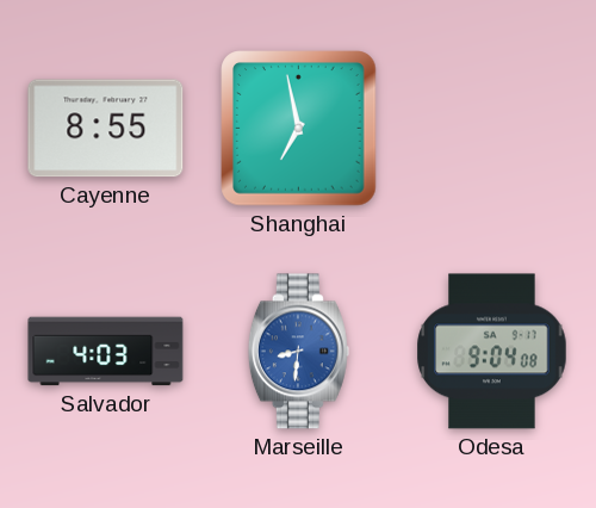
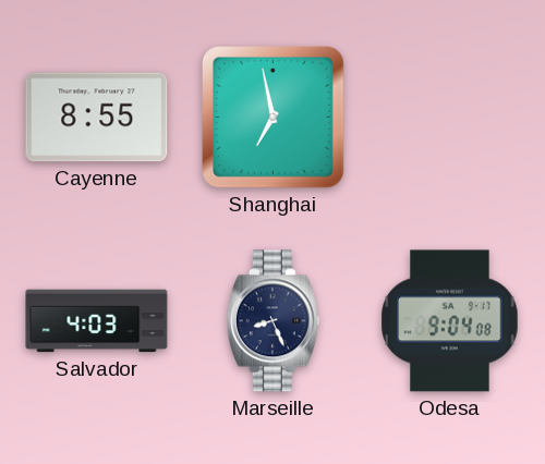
Marseille: 8:31 -> 8:26
Marseille dial: blue -> navy
